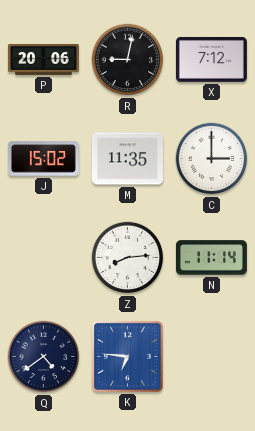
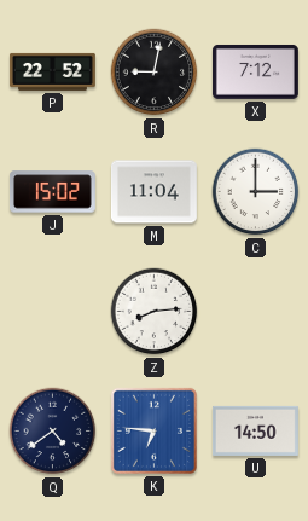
P: 20:06 -> 22:52
M: 11:35 -> 11:04
N: 11:14 -> none
U: none -> 14:50
